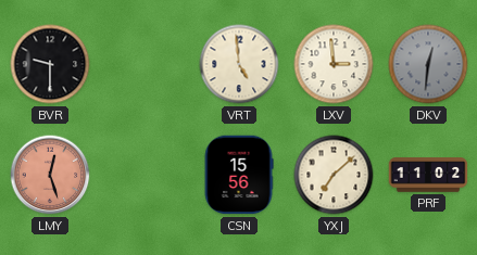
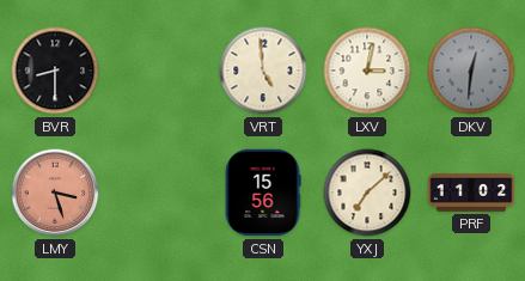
BVR: 9:30 -> 8:30
LXV: 2:59 -> 3:02
LMY: 12:27 -> 3:27
